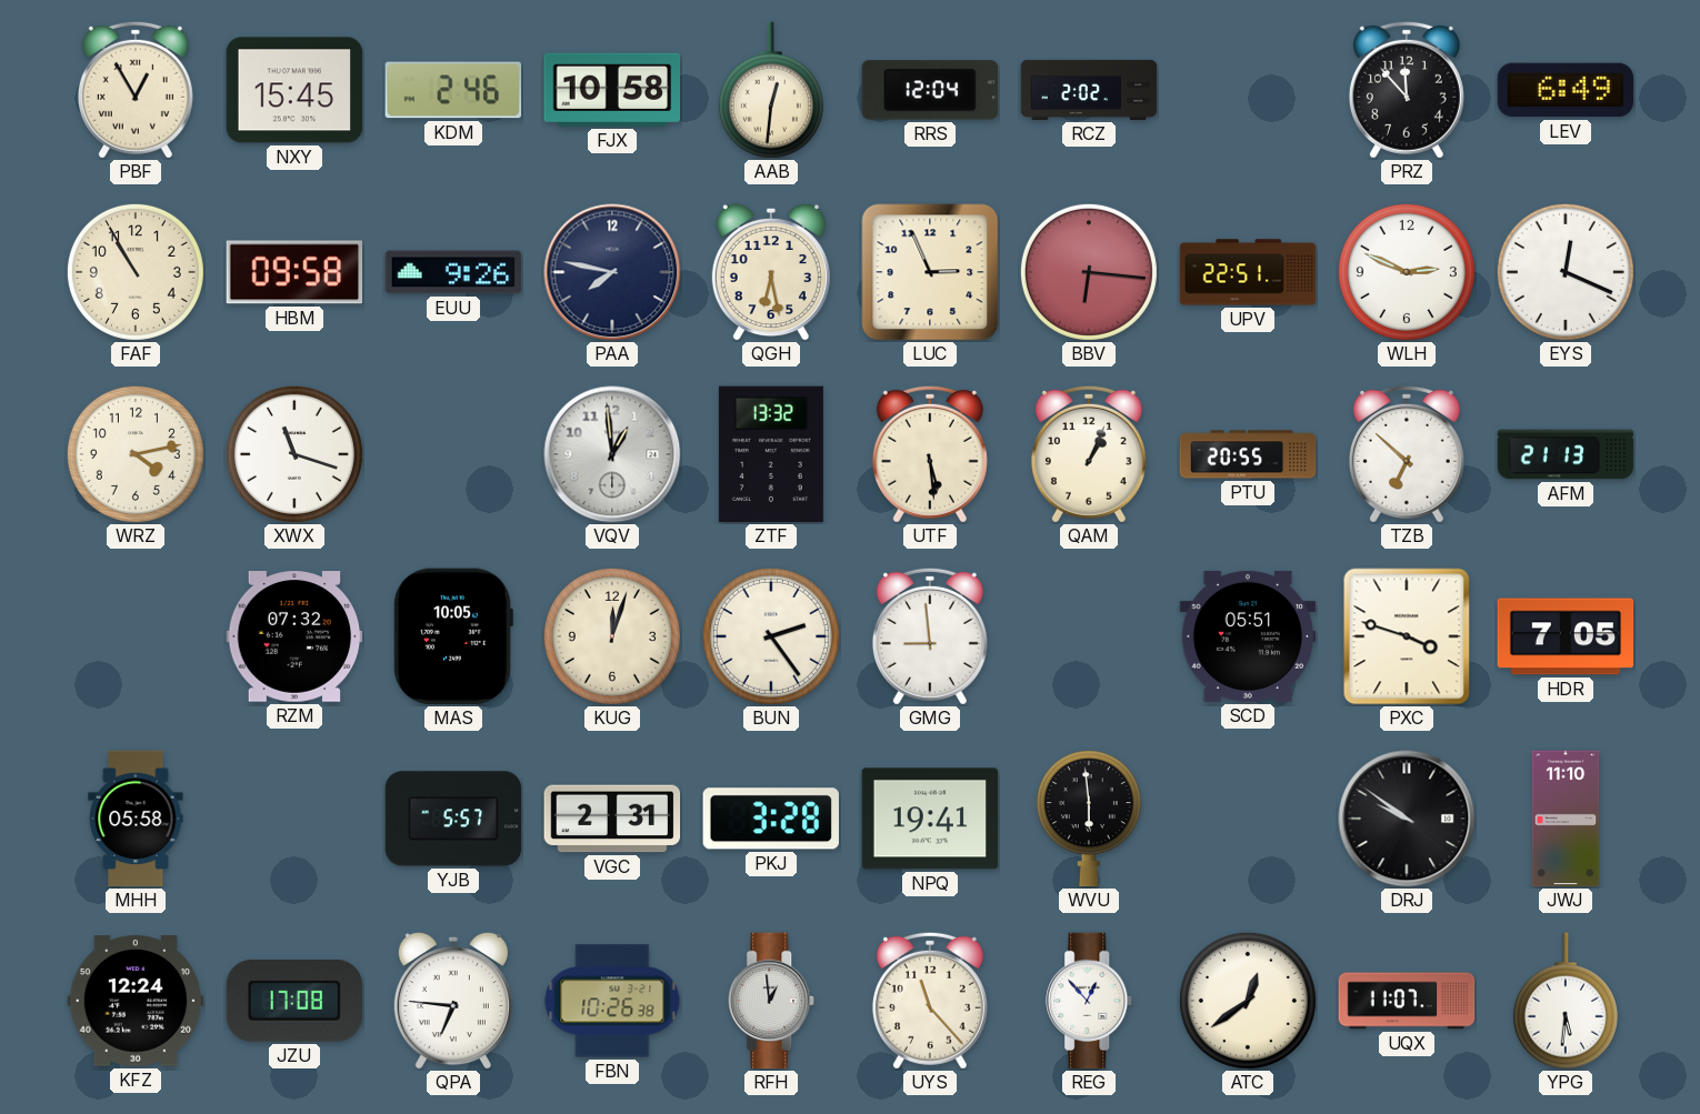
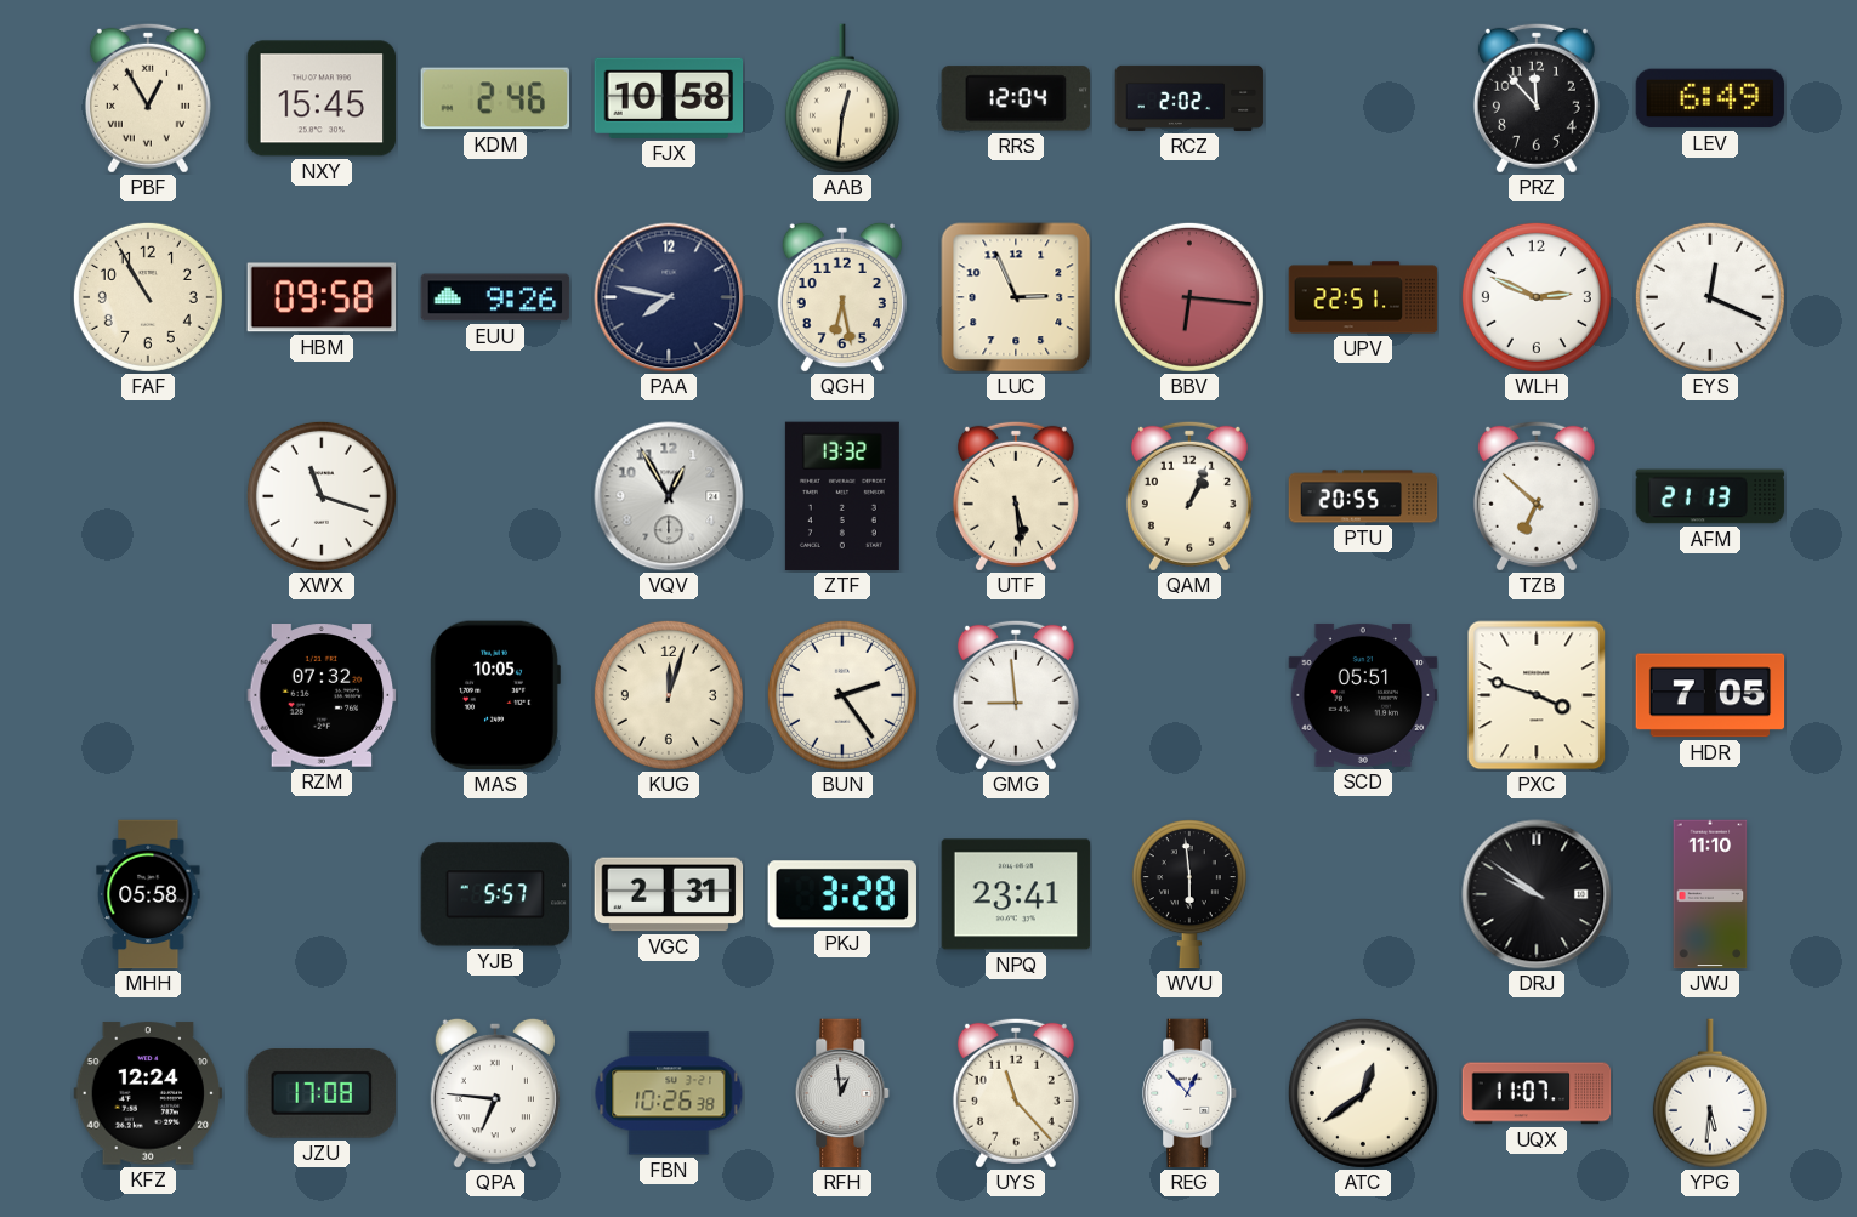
WRZ: 4:13 -> none
VQV: 12:59 -> 12:55
NPQ: 19:41 -> 23:41
